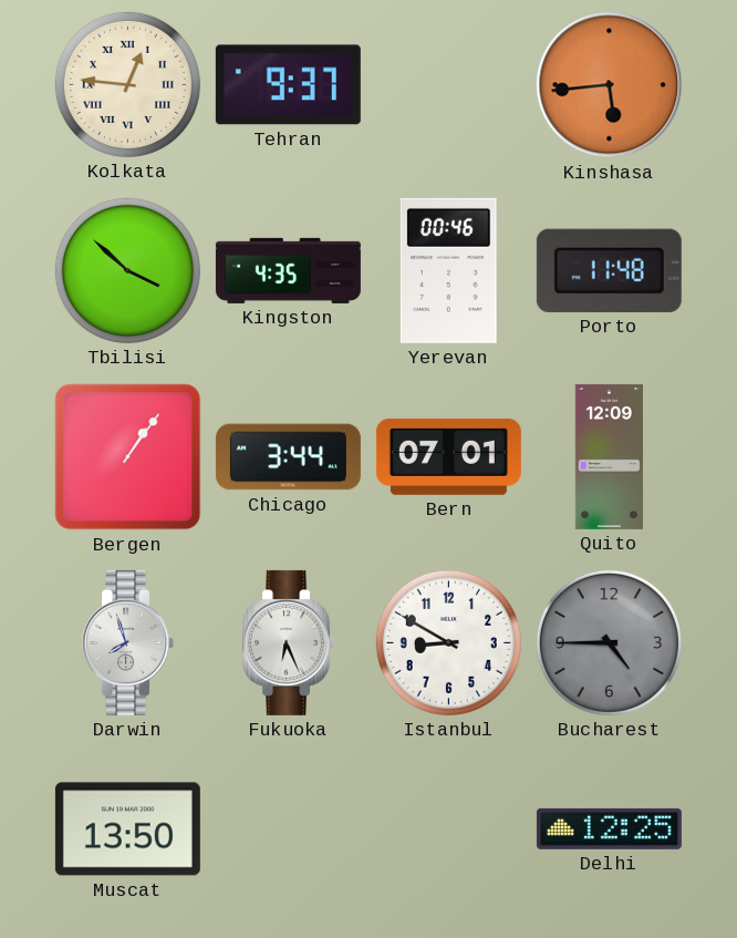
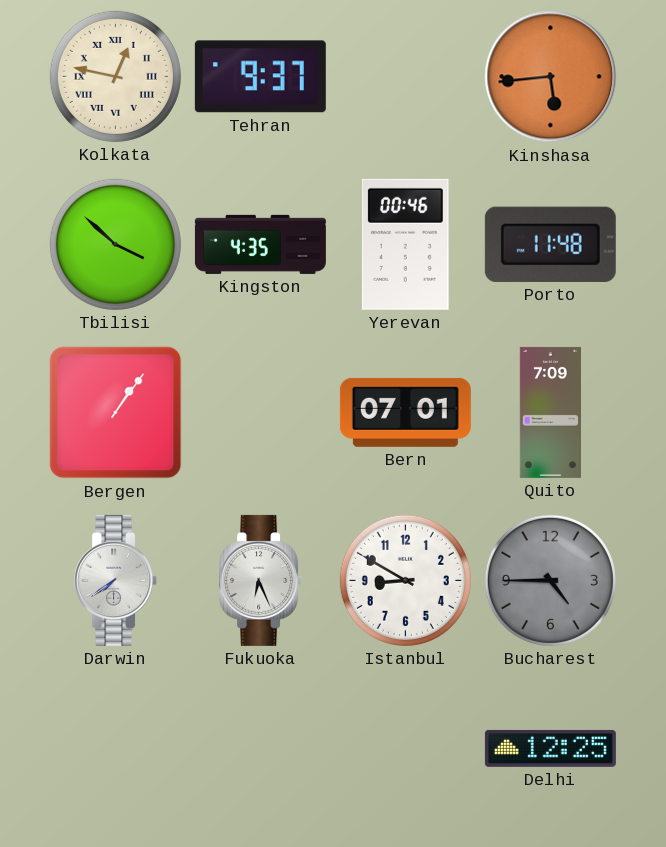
Kolkata: 12:46 -> 12:47
Chicago: 3:44 -> none
Quito: 12:09 -> 7:09
Darwin: 7:57 -> 7:39
Muscat: 13:50 -> none
